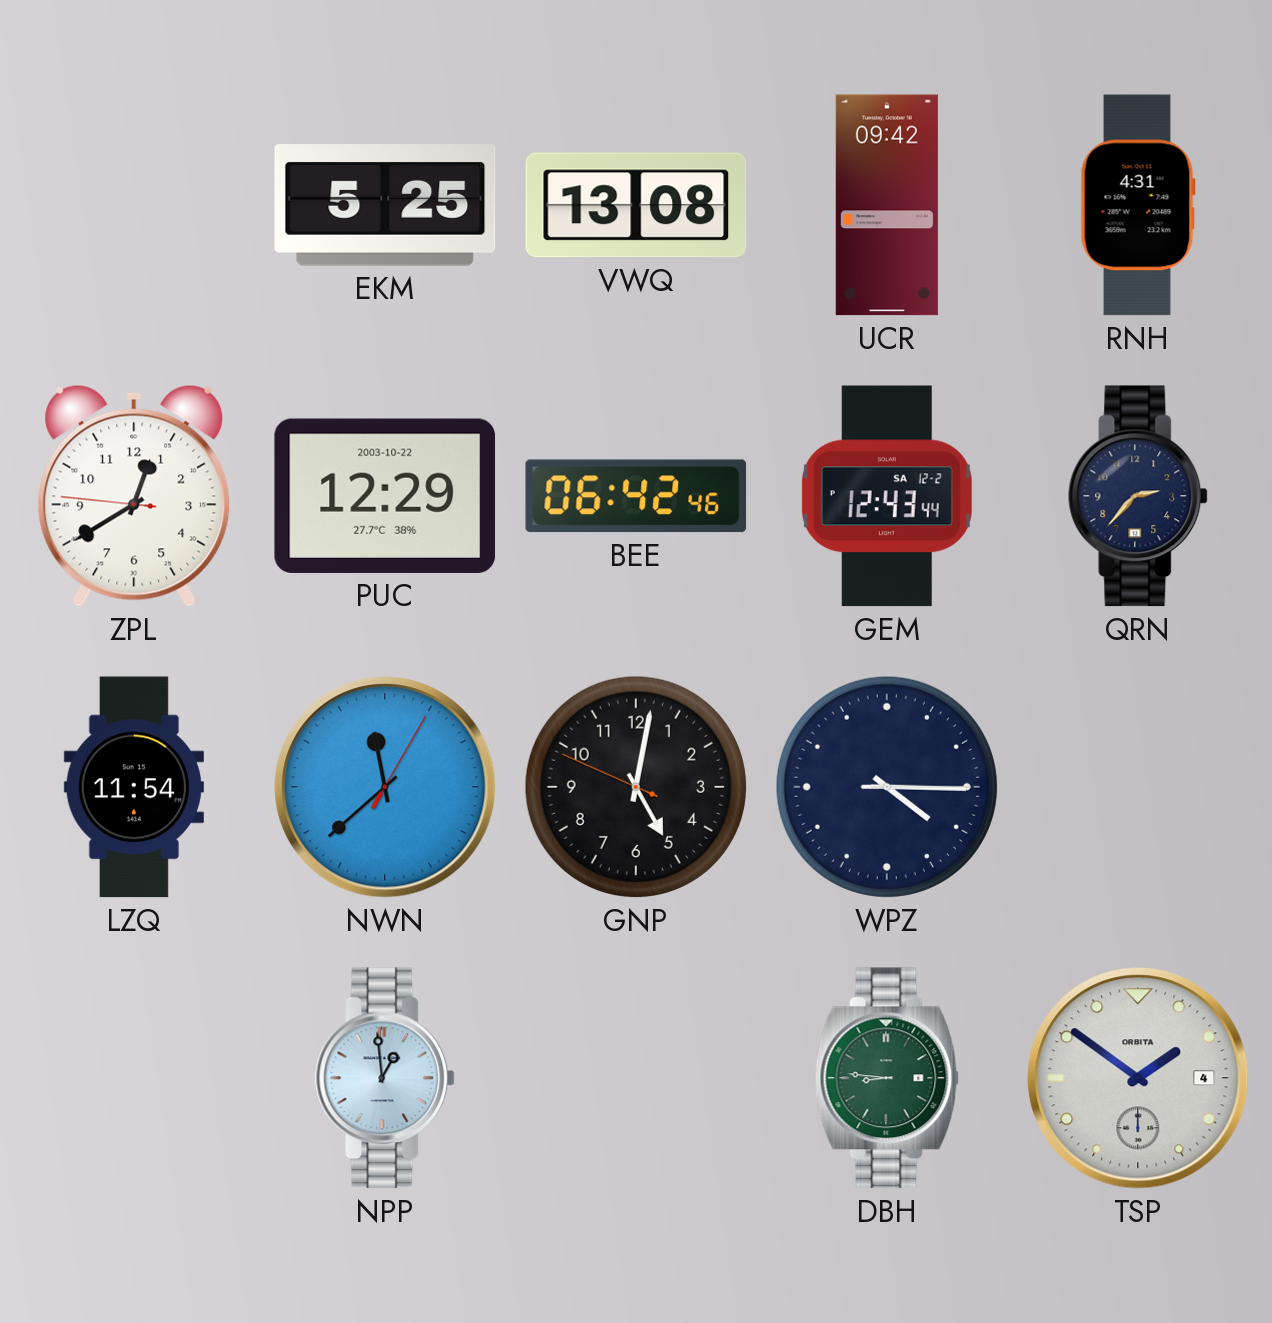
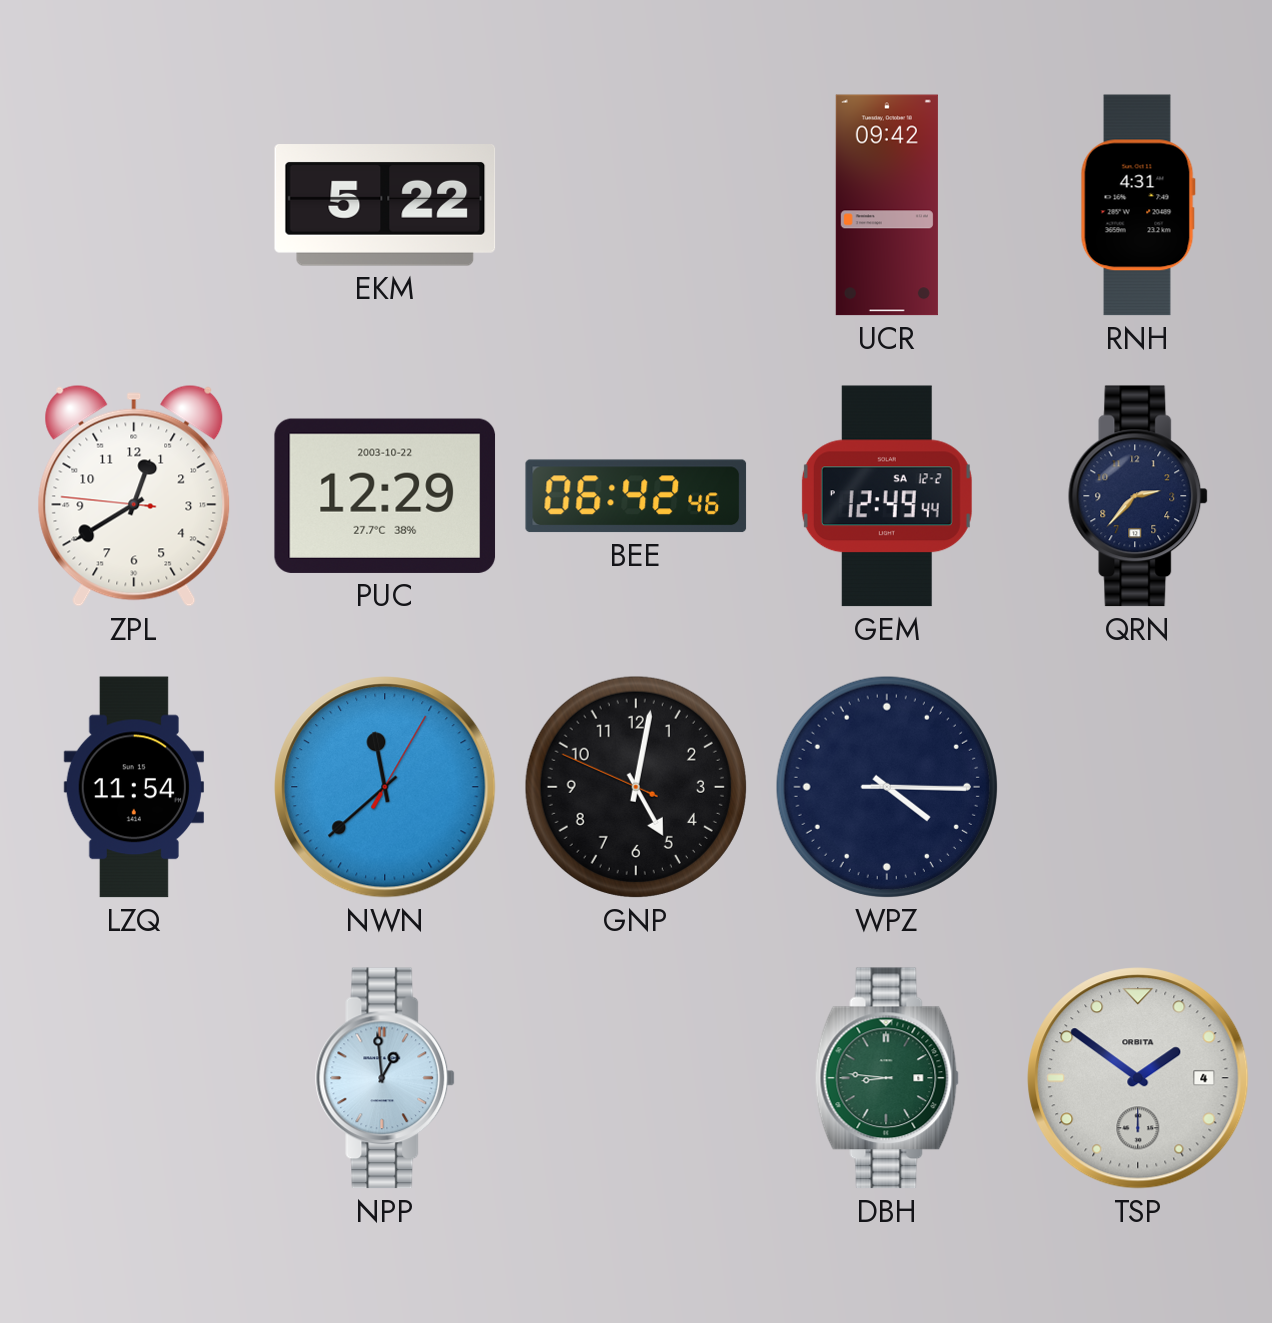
EKM: 5:25 -> 5:22
VWQ: 13:08 -> none
GEM: 12:43 -> 12:49
